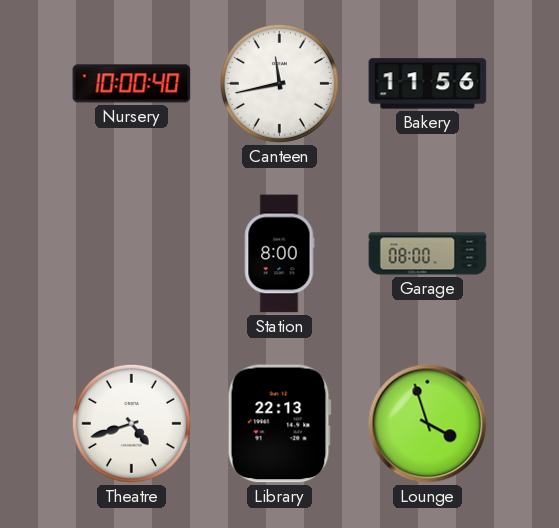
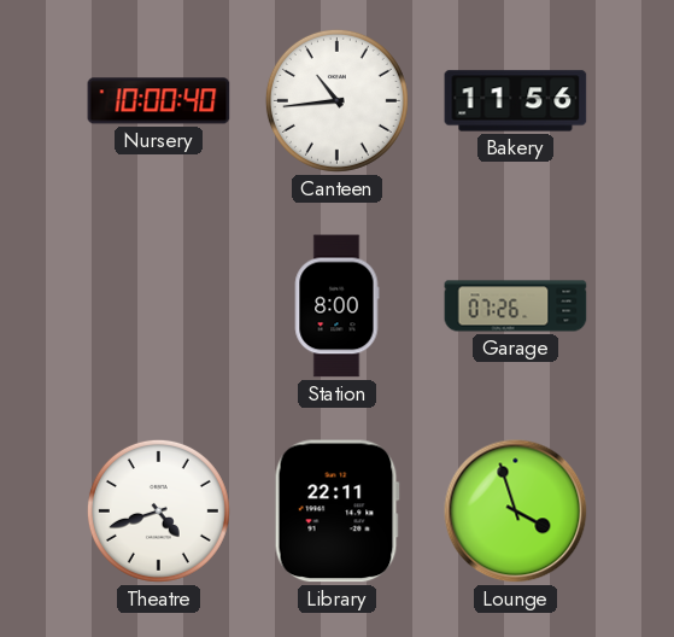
Canteen: 11:43 -> 10:44
Garage: 08:00 -> 07:26
Library: 22:13 -> 22:11
